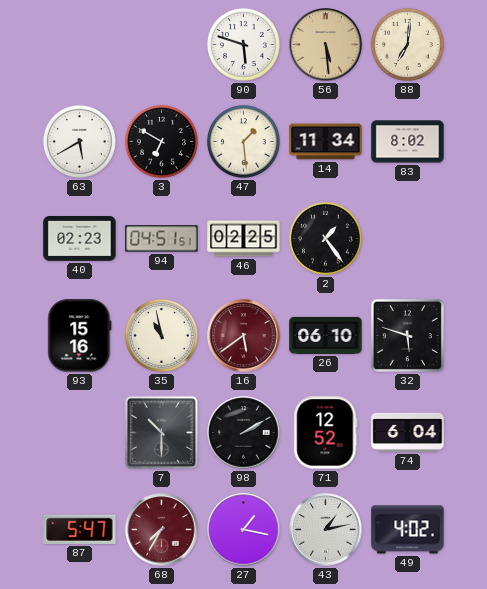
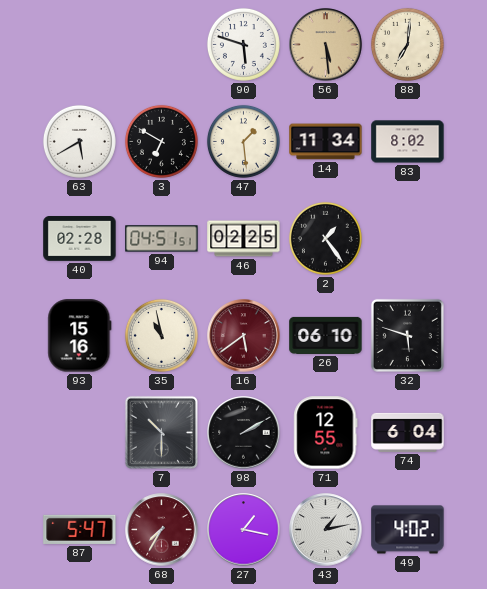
40: 02:23 -> 02:28
71: 12:52 -> 12:55
